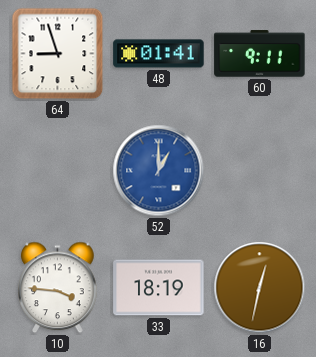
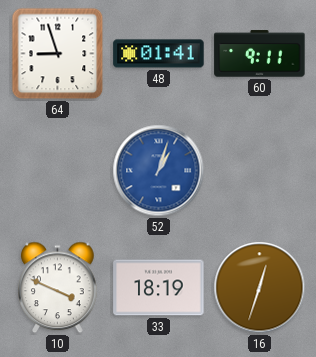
52: 1:00 -> 1:03
10: 3:46 -> 3:49
16: 12:32 -> 12:33
